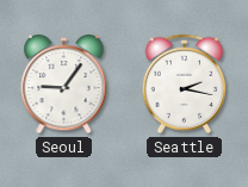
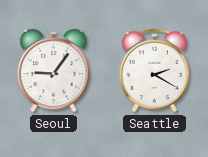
Seattle: 2:17 -> 2:20
